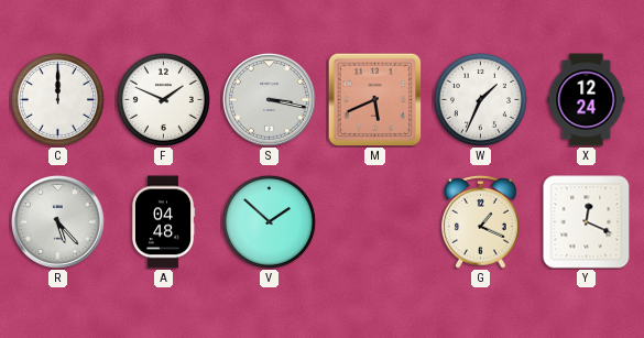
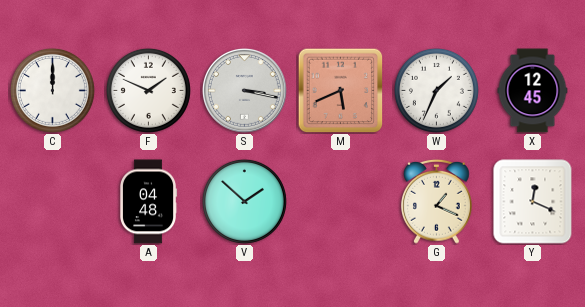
X: 12:24 -> 12:45
R: 5:23 -> none
